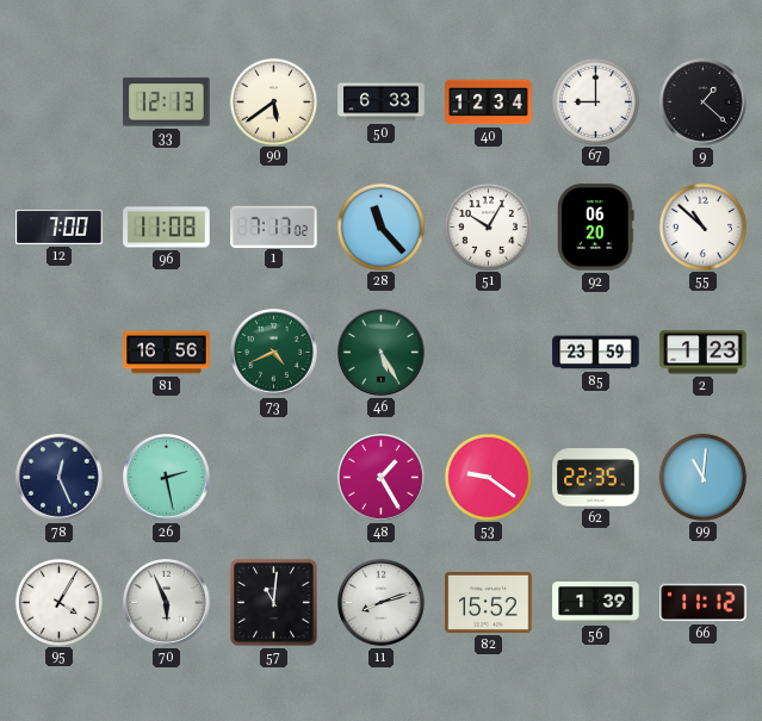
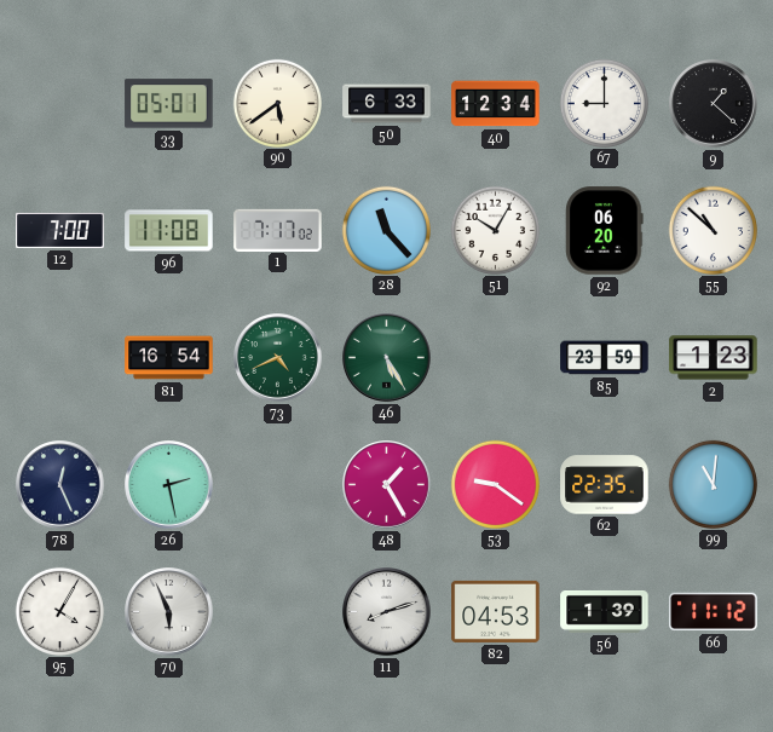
33: 12:13 -> 05:01
81: 16:56 -> 16:54
57: 11:01 -> none
82: 15:52 -> 04:53
